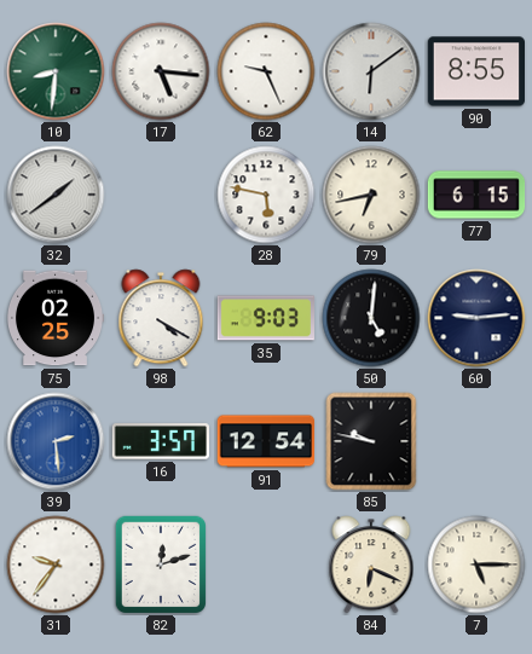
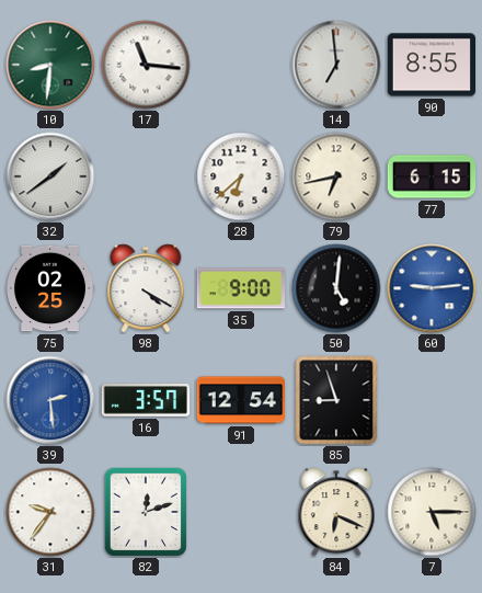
17: 5:16 -> 11:16
62: 9:26 -> none
14: 6:09 -> 6:59
28: 5:47 -> 6:38
35: 9:03 -> 9:00
60 dial: navy -> blue
85: 9:47 -> 8:57
